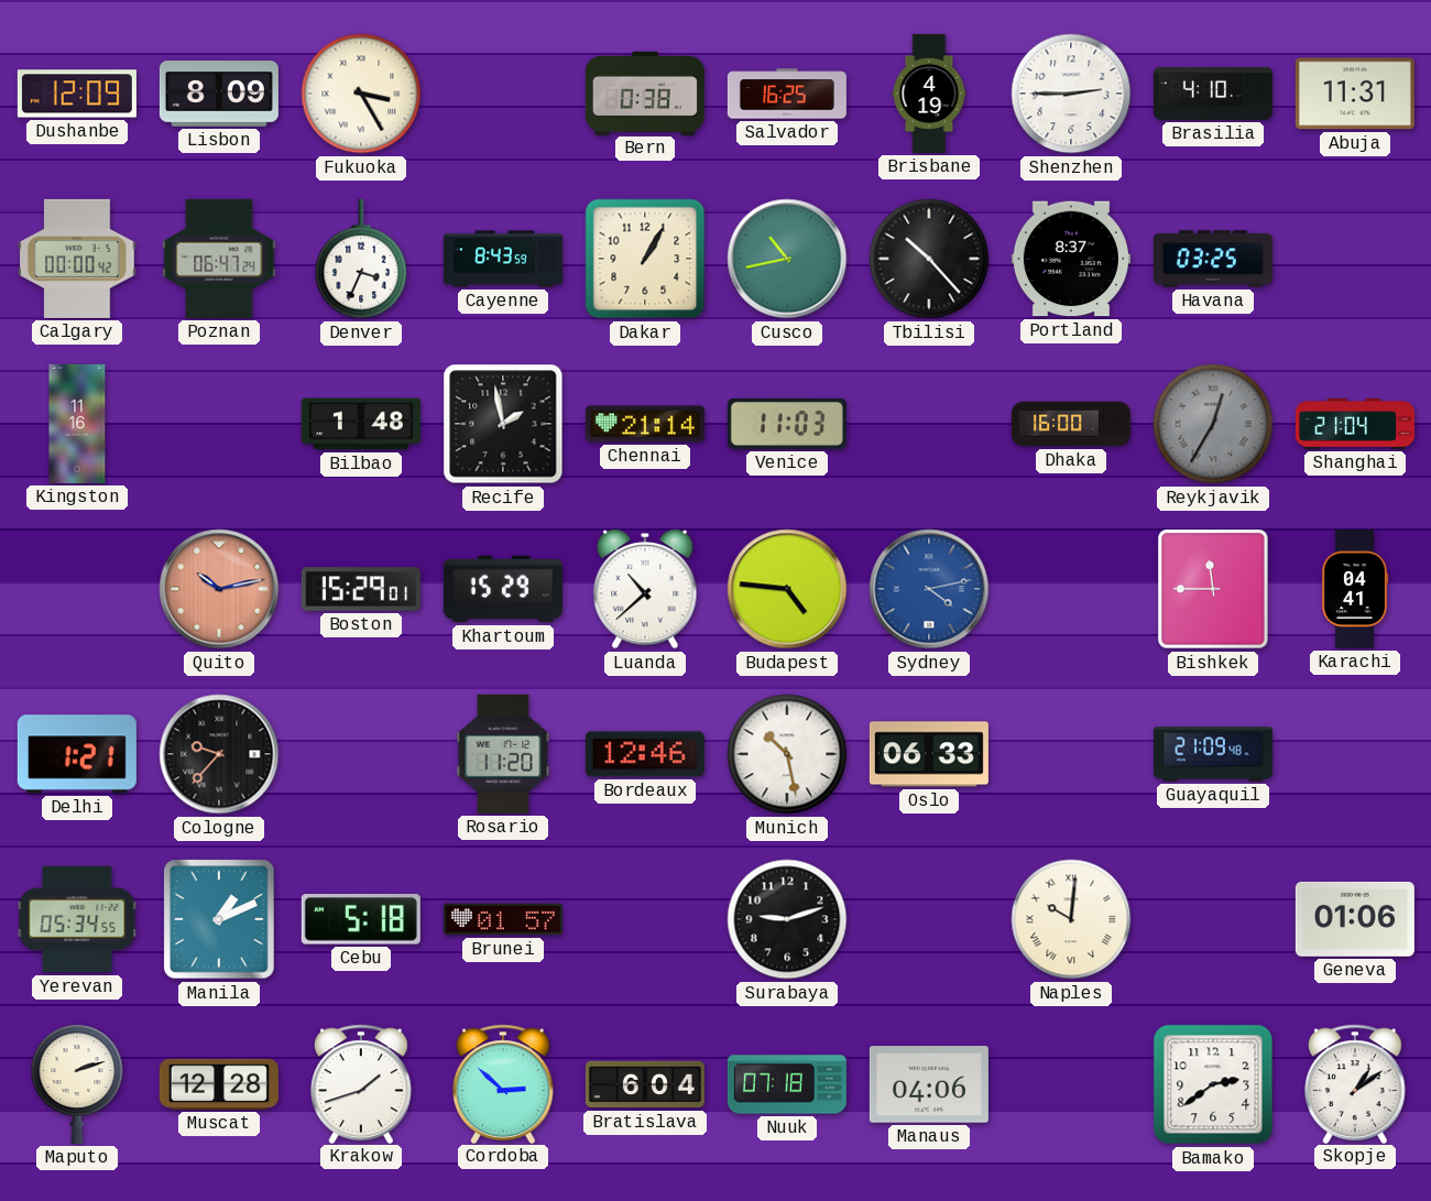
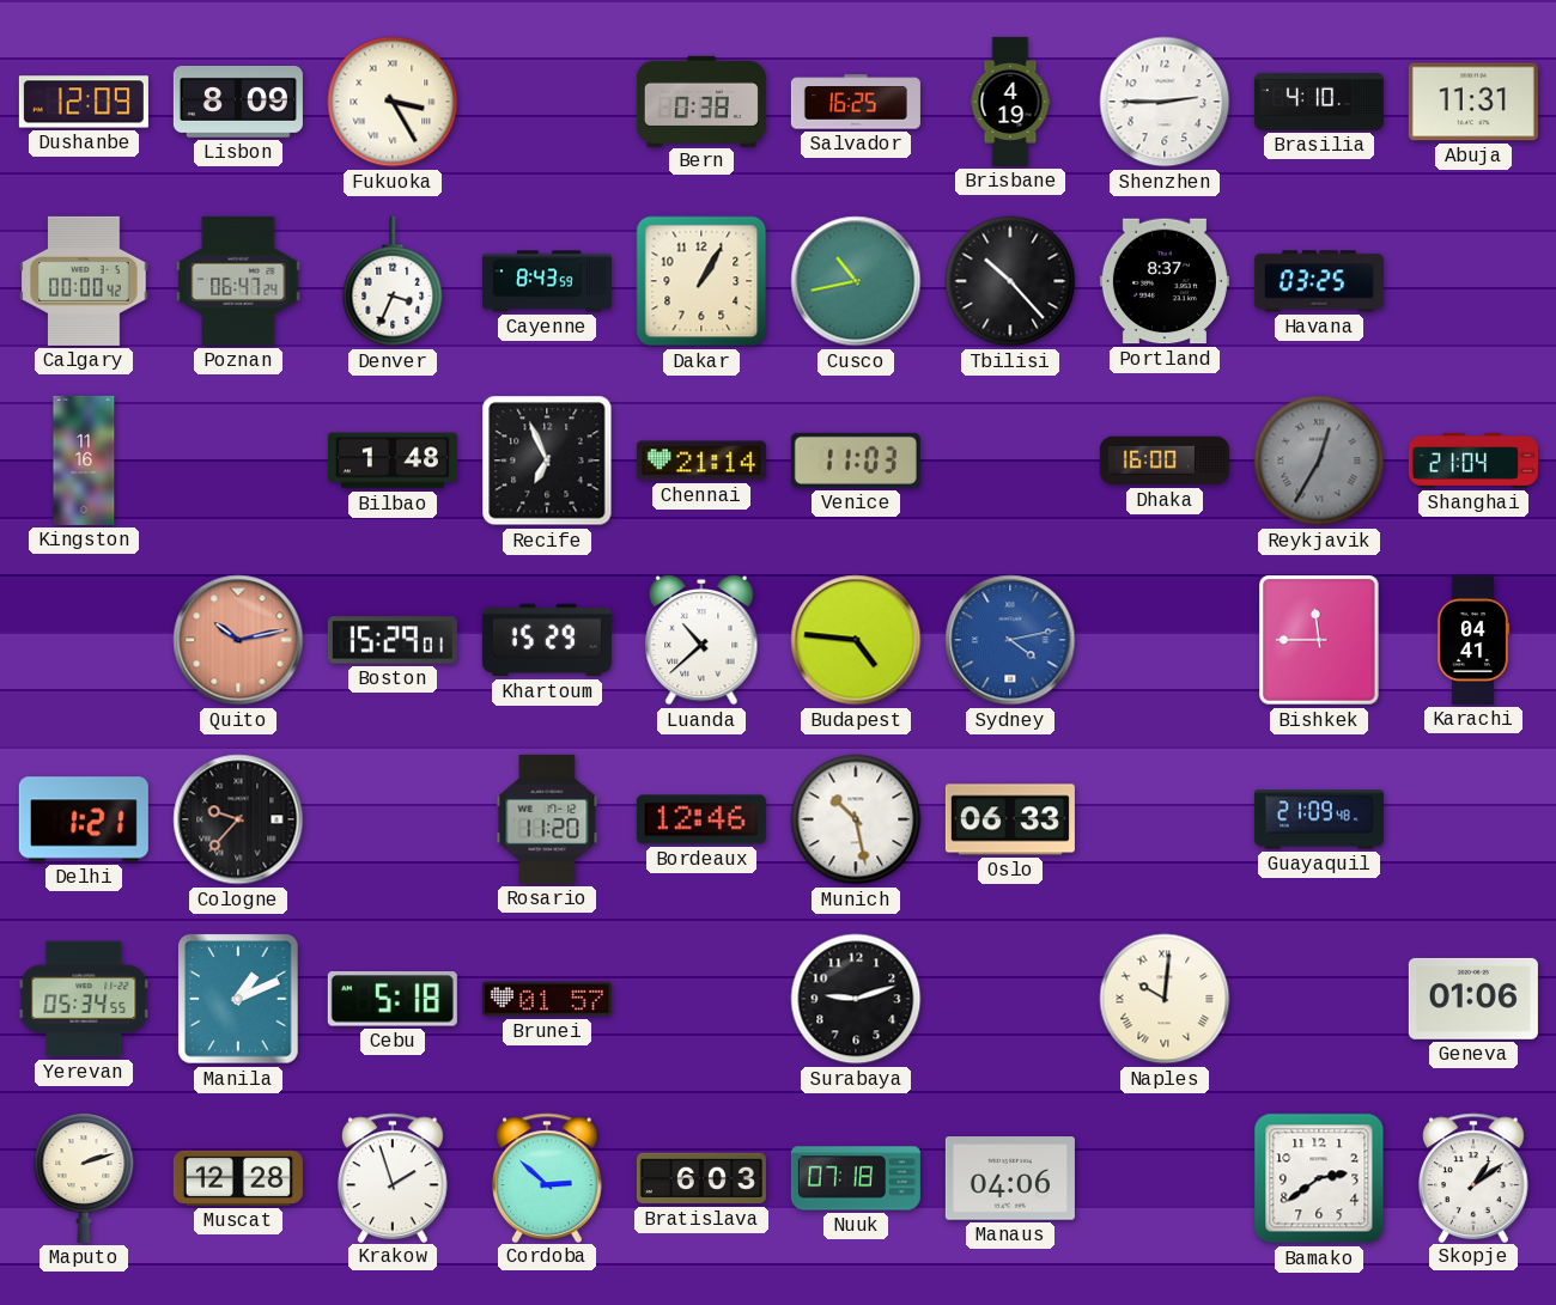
Recife: 1:58 -> 6:56
Krakow: 1:42 -> 1:57
Bratislava: 6:04 -> 6:03
